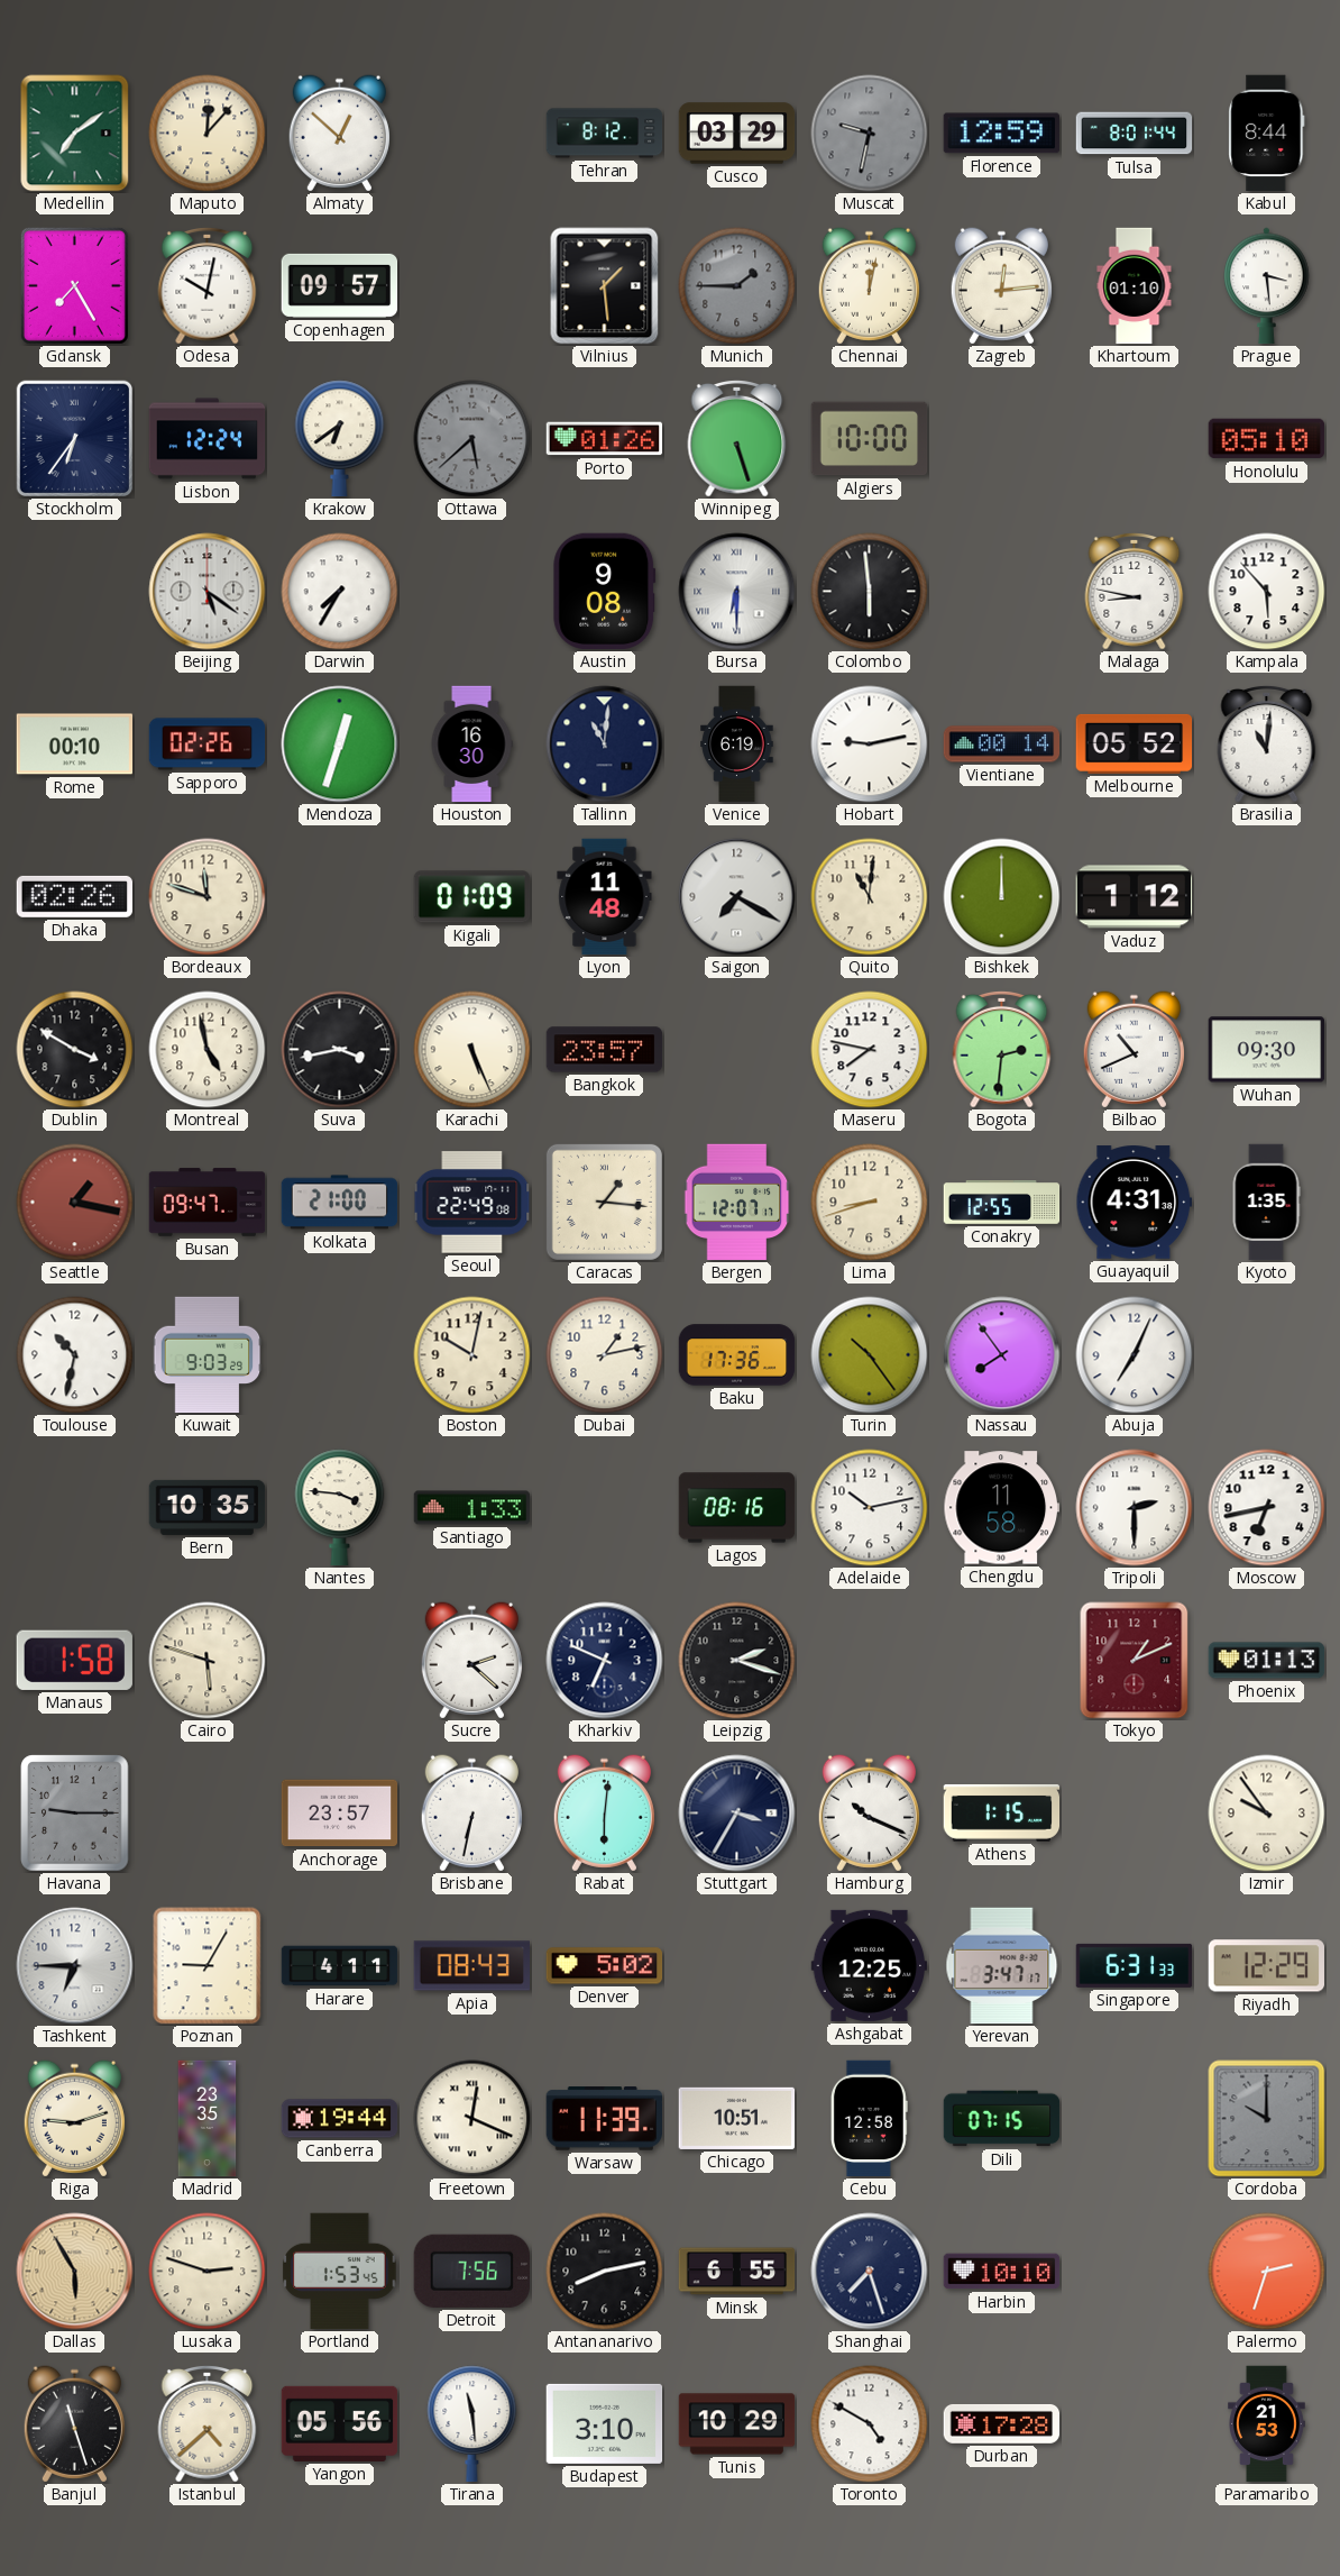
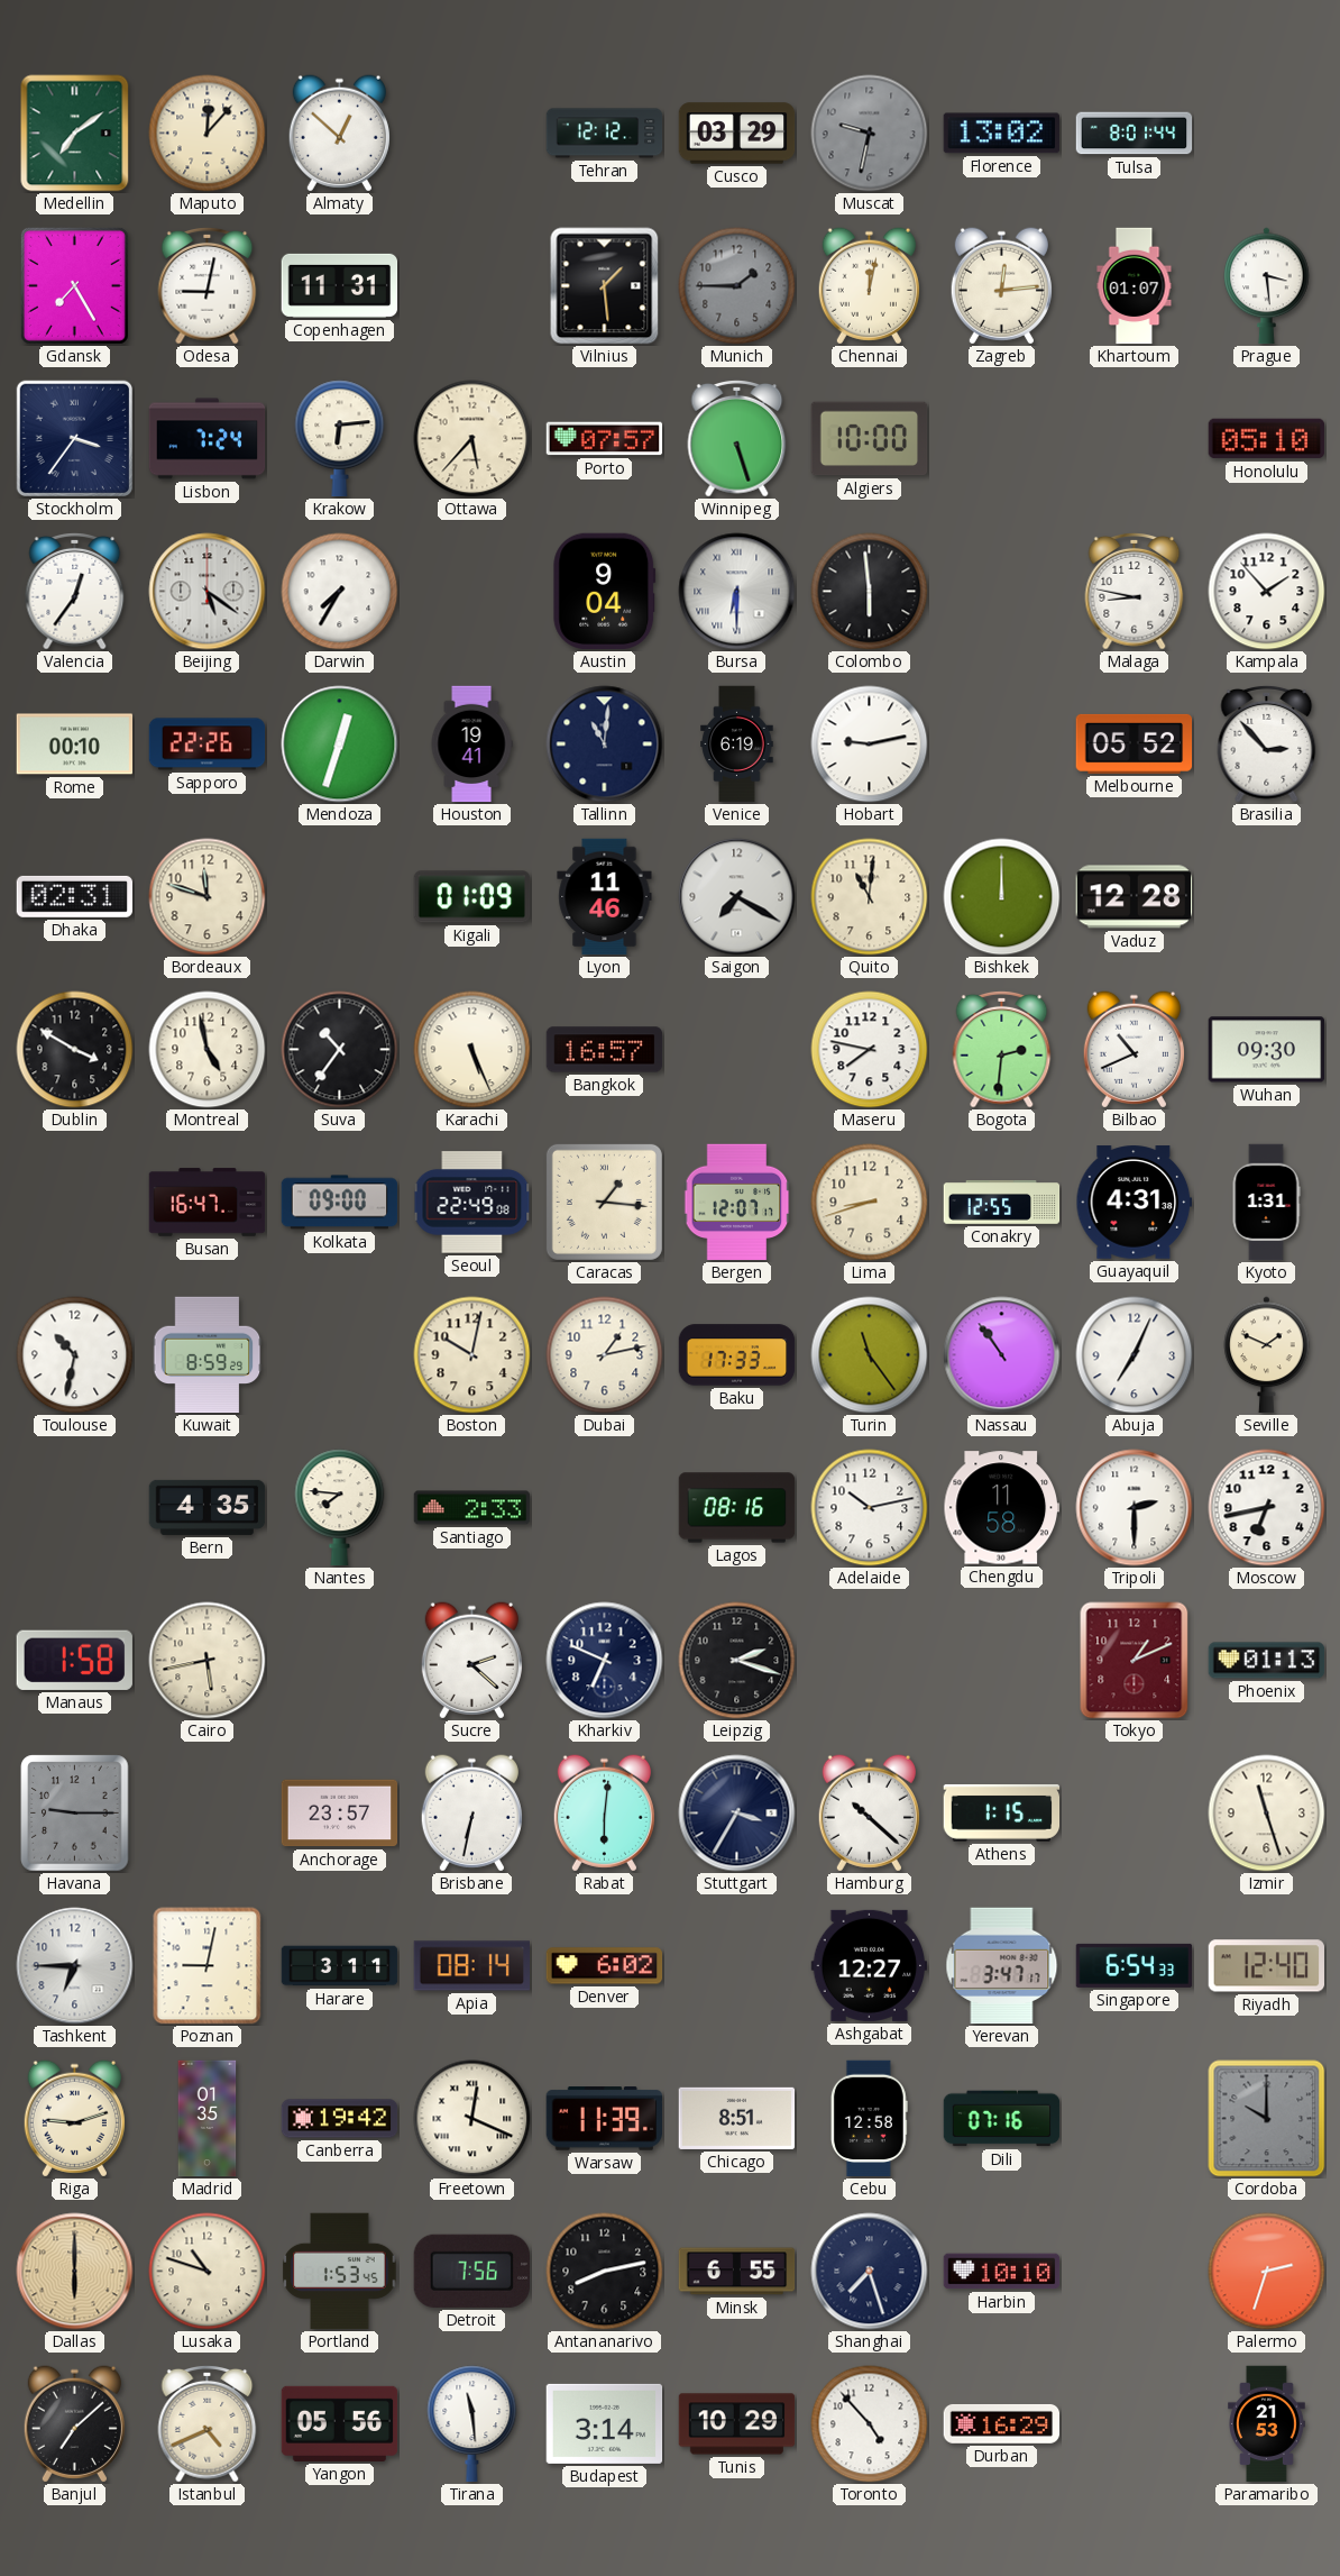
Tehran: 8:12 -> 12:12
Florence: 12:59 -> 13:02
Kabul: 8:44 -> none
Odesa: 10:02 -> 9:02
Copenhagen: 09:57 -> 11:31
Khartoum: 01:10 -> 01:07
Stockholm: 6:36 -> 3:36
Lisbon: 12:24 -> 7:24
Krakow: 6:39 -> 6:14
Ottawa: 5:38 -> 5:37
Ottawa dial: grey -> cream
Porto: 01:26 -> 07:57
Valencia: none -> 12:36
Austin: 9:08 -> 9:04
Kampala: 5:53 -> 1:53
Sapporo: 02:26 -> 22:26
Houston: 16:30 -> 19:41
Vientiane: 00:14 -> none
Brasilia: 11:01 -> 2:53
Dhaka: 02:26 -> 02:31
Lyon: 11:48 -> 11:46
Vaduz: 1:12 -> 12:28
Suva: 3:43 -> 10:36
Bangkok: 23:57 -> 16:57
Seattle: 1:17 -> none
Busan: 09:47 -> 16:47
Kolkata: 21:00 -> 09:00
Kyoto: 1:35 -> 1:31
Kuwait: 9:03 -> 8:59
Baku: 17:36 -> 17:33
Turin: 10:24 -> 11:24
Nassau: 7:54 -> 10:54
Seville: none -> 1:49
Bern: 10:35 -> 4:35
Nantes: 3:46 -> 7:46
Santiago: 1:33 -> 2:33
Cairo: 5:48 -> 5:43
Hamburg: 10:19 -> 10:22
Izmir: 9:54 -> 11:27
Poznan: 9:05 -> 9:02
Harare: 4:11 -> 3:11
Apia: 08:43 -> 08:14
Denver: 5:02 -> 6:02
Ashgabat: 12:25 -> 12:27
Singapore: 6:31 -> 6:54
Riyadh: 12:29 -> 12:40
Madrid: 23:35 -> 01:35
Canberra: 19:44 -> 19:42
Chicago: 10:51 -> 8:51
Dili: 07:15 -> 07:16
Dallas: 5:55 -> 6:00
Lusaka: 2:48 -> 10:48
Banjul: 11:27 -> 7:08
Istanbul: 4:38 -> 4:41
Budapest: 3:10 -> 3:14
Toronto: 4:50 -> 4:53
Durban: 17:28 -> 16:29
